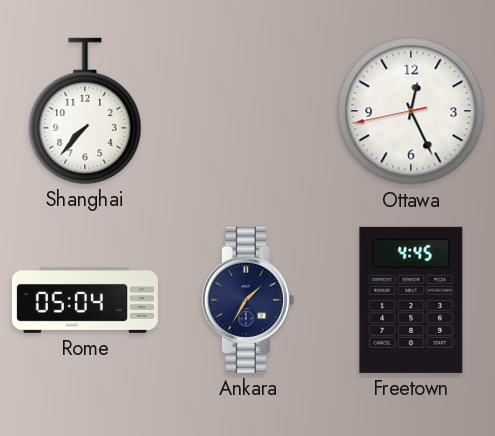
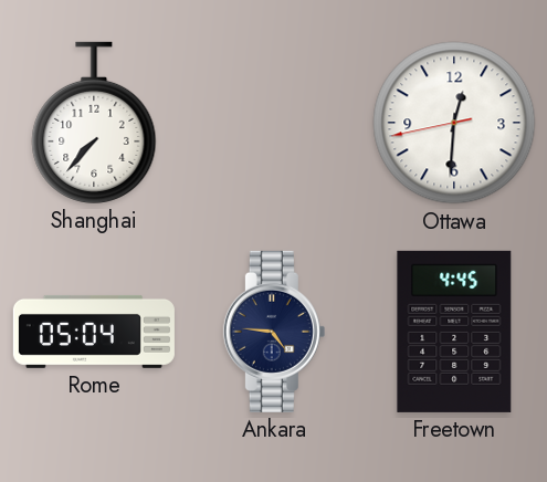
Ottawa: 12:25 -> 12:30
Ankara: 1:35 -> 4:46
